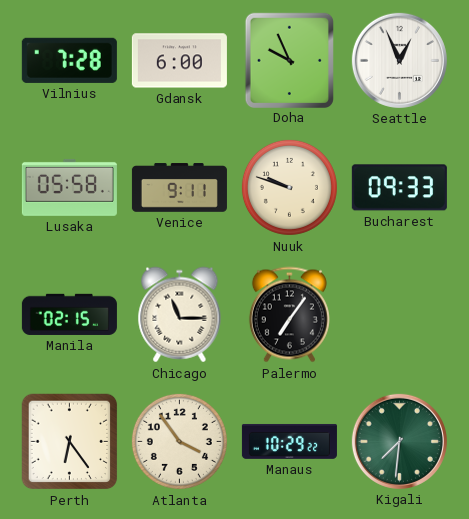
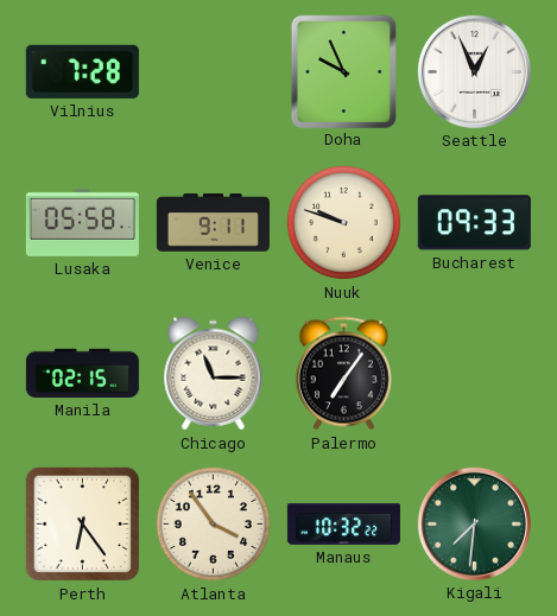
Gdansk: 6:00 -> none
Manaus: 10:29 -> 10:32
